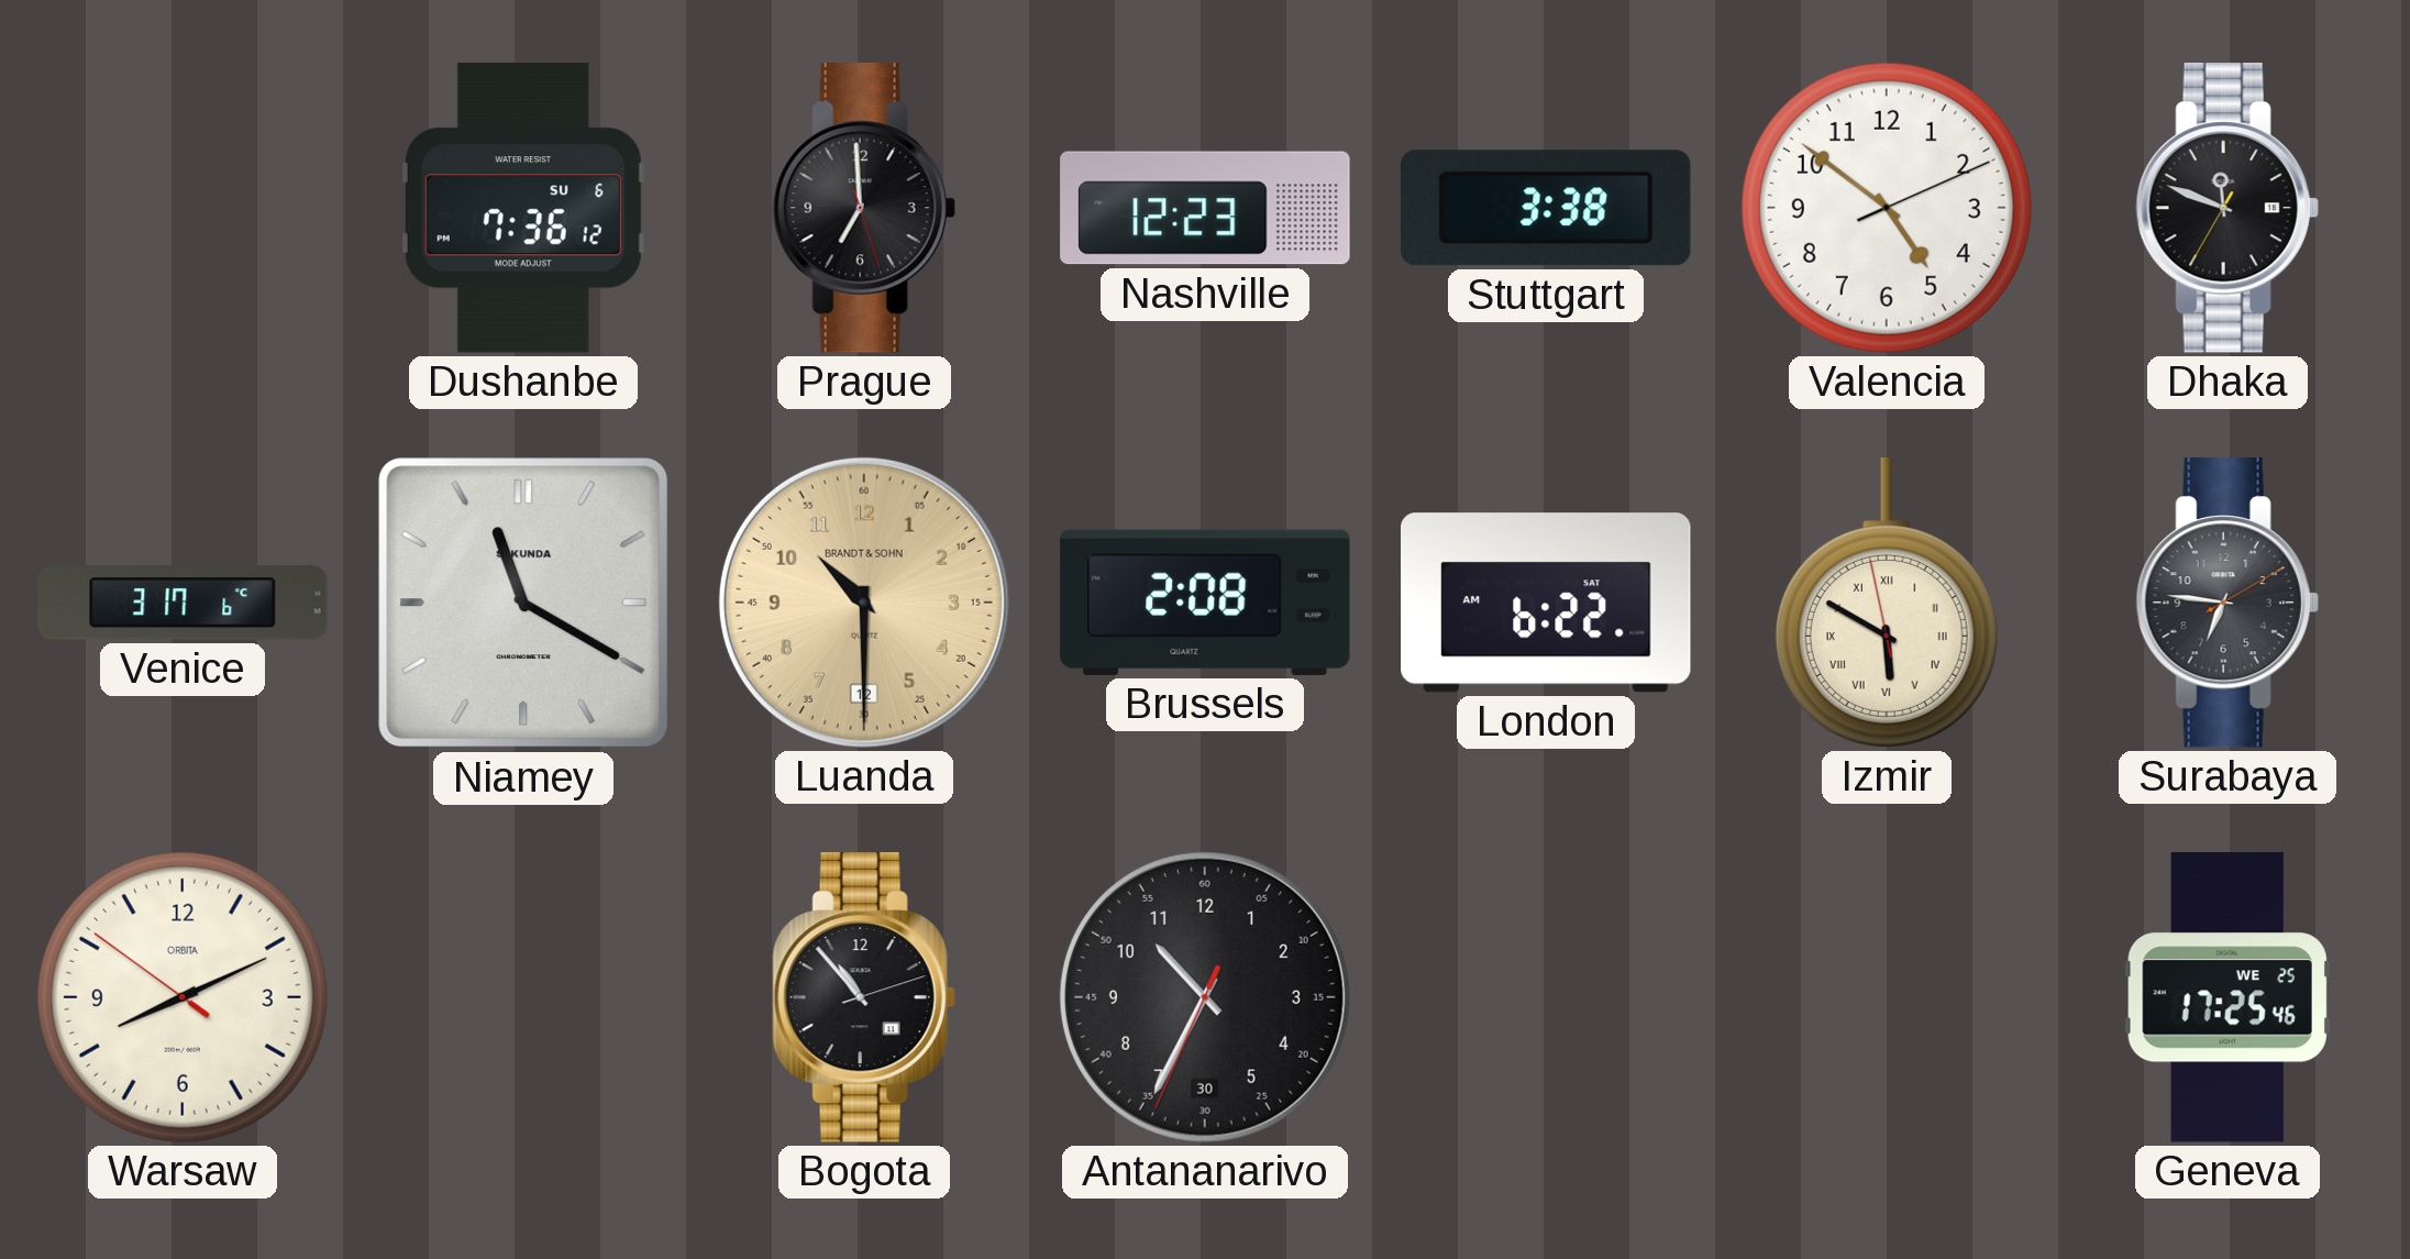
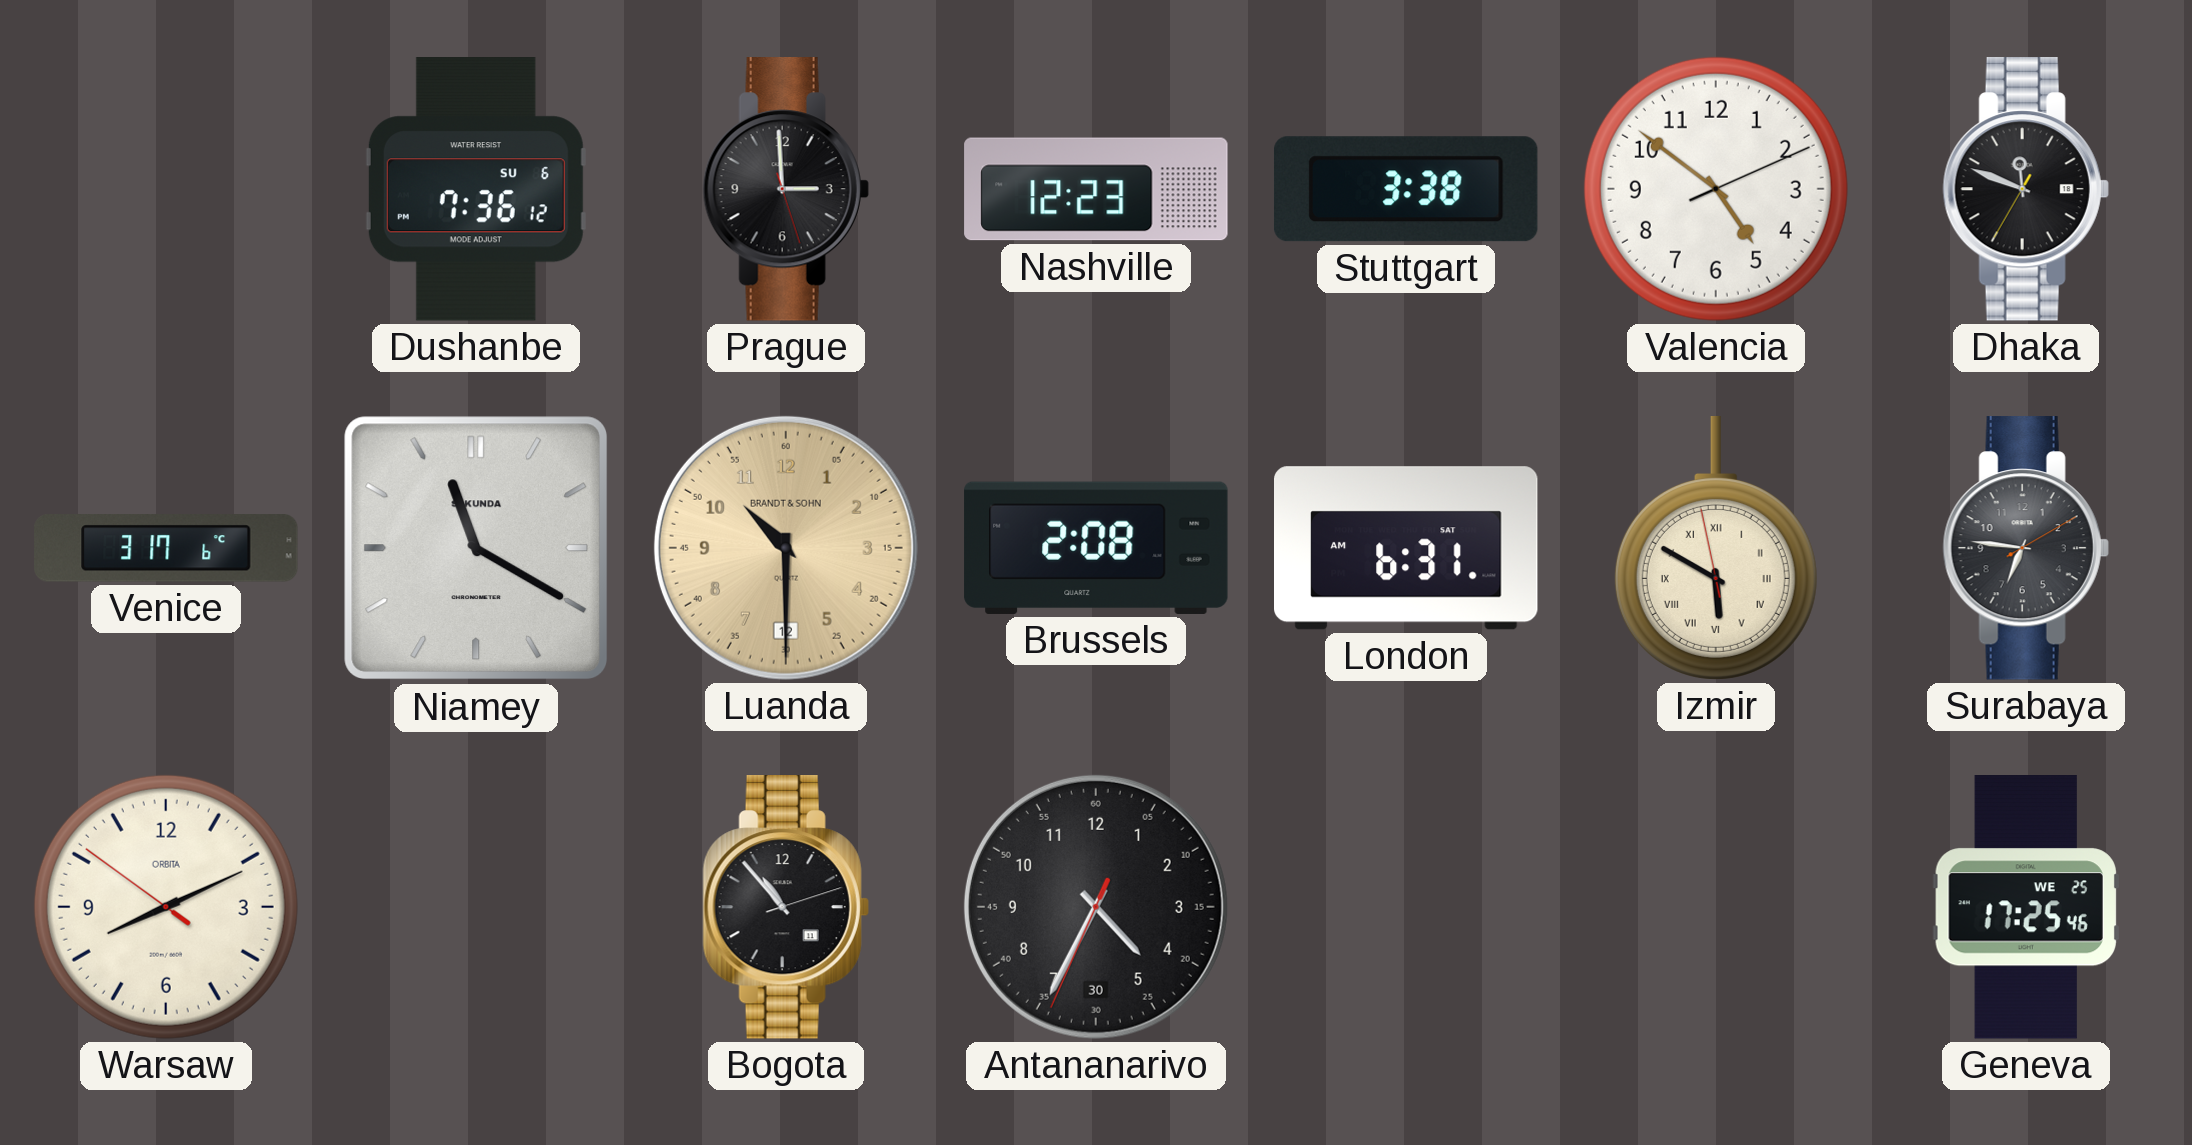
Prague: 6:59 -> 2:59
London: 6:22 -> 6:31
Antananarivo: 10:34 -> 4:34
